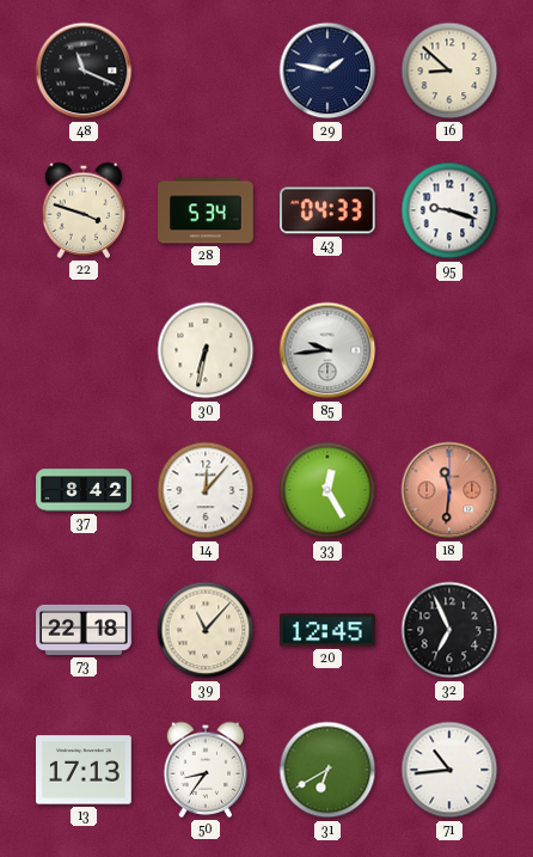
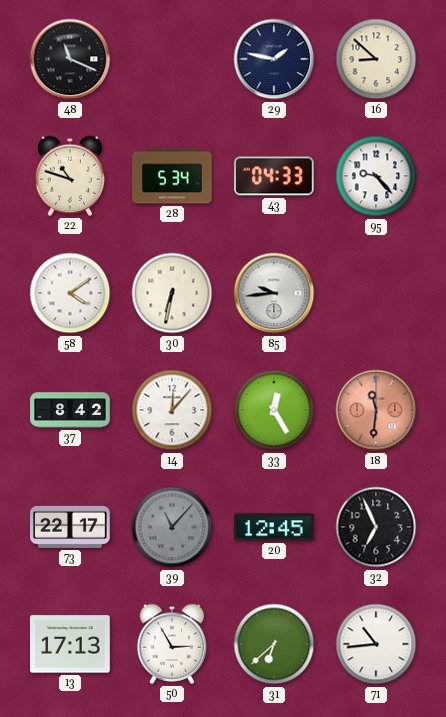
22: 3:48 -> 10:48
95: 9:18 -> 9:23
58: none -> 4:09
73: 22:18 -> 22:17
39 dial: cream -> grey
50: 8:36 -> 2:55
31: 6:40 -> 6:38
